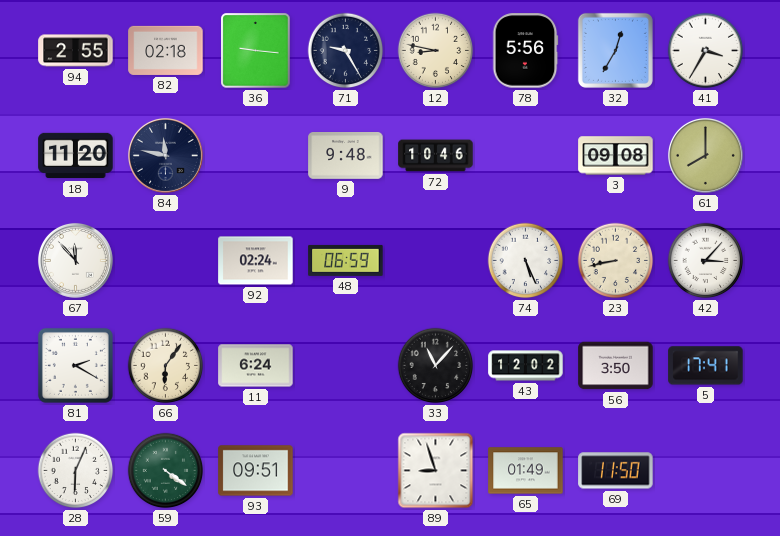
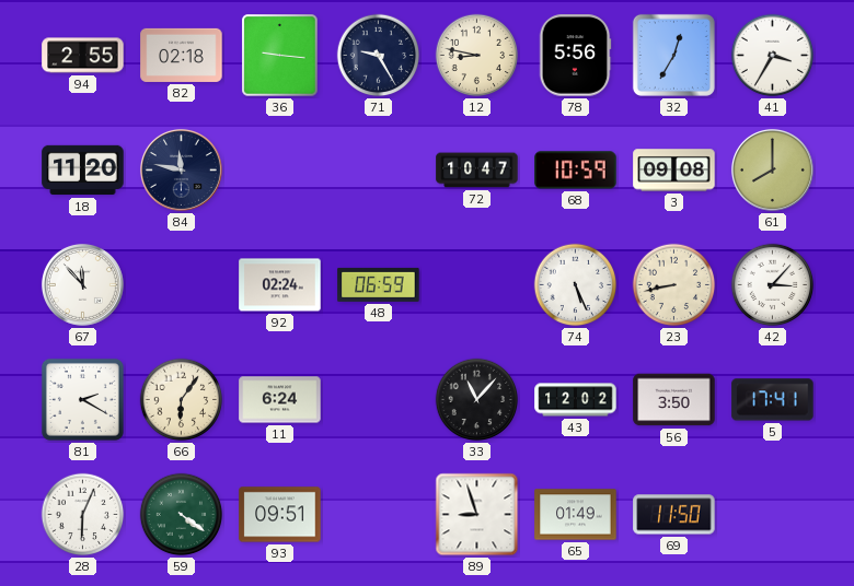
9: 9:48 -> none
72: 10:46 -> 10:47
68: none -> 10:59
